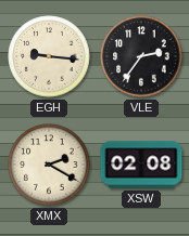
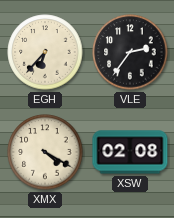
EGH: 9:16 -> 6:37
XMX: 2:20 -> 4:20
